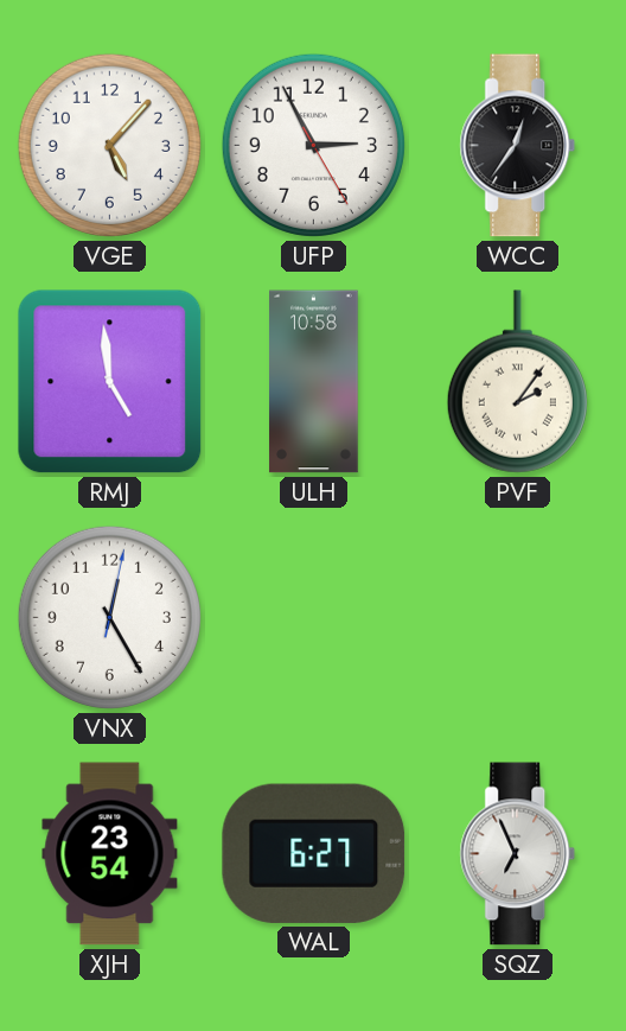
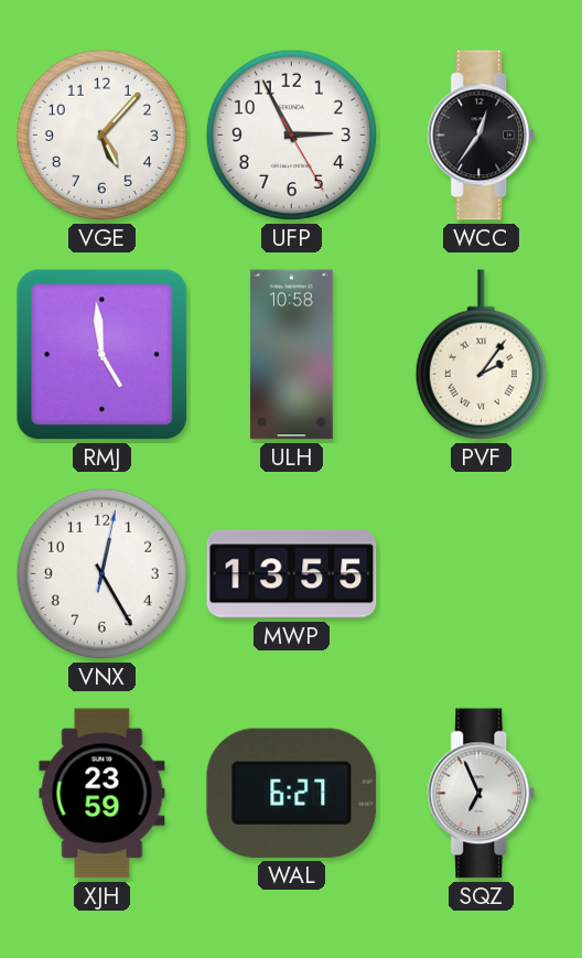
MWP: none -> 13:55
XJH: 23:54 -> 23:59
